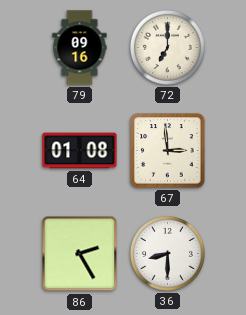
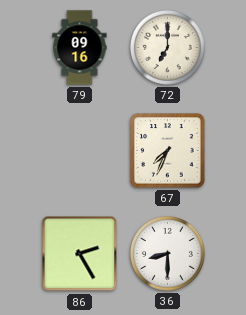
64: 01:08 -> none
67: 2:59 -> 7:34
